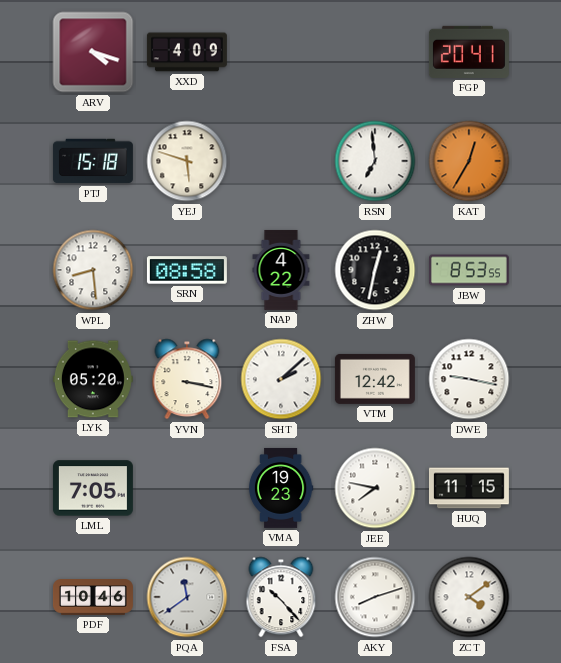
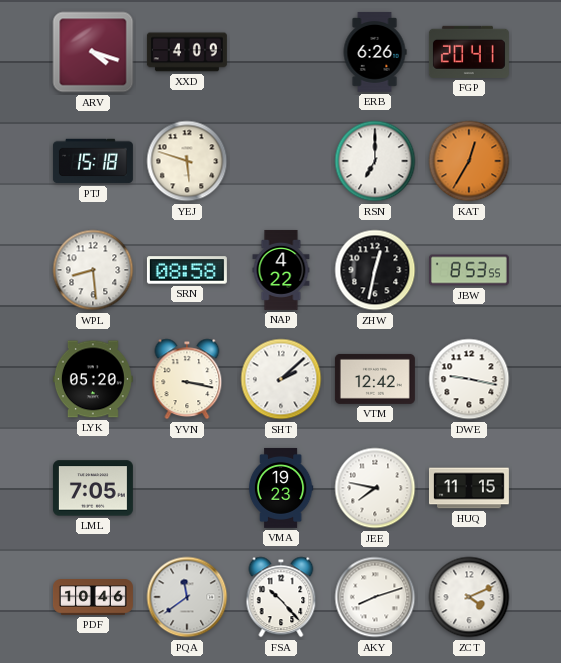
ERB: none -> 6:26
RSN: 6:59 -> 7:00
ZCT: 4:09 -> 4:11
